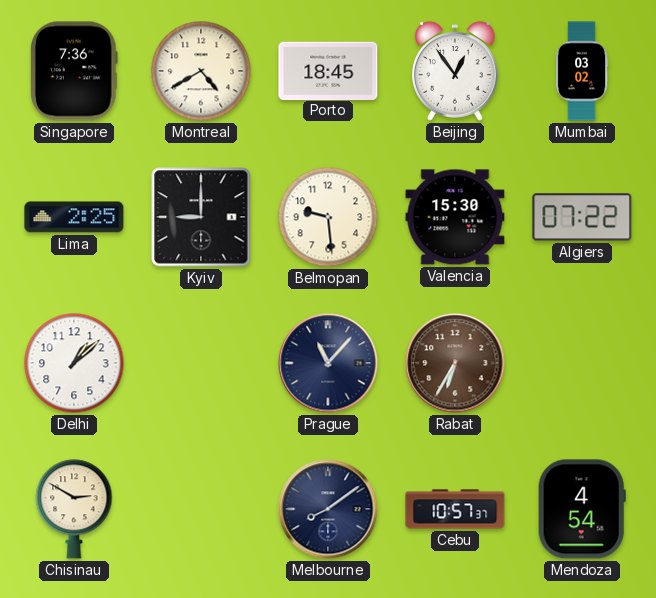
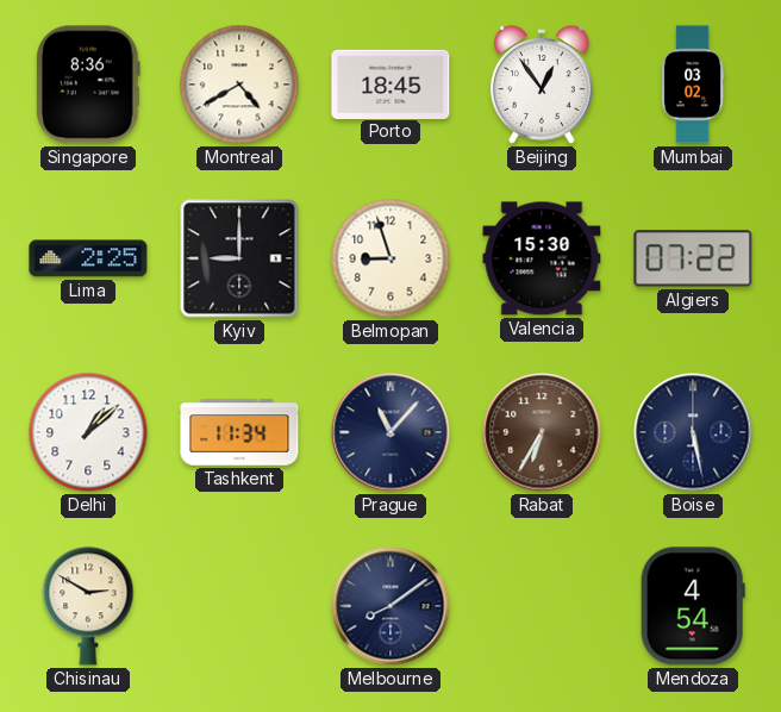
Singapore: 7:36 -> 8:36
Belmopan: 9:29 -> 8:57
Tashkent: none -> 11:34
Boise: none -> 5:28
Cebu: 10:57 -> none
